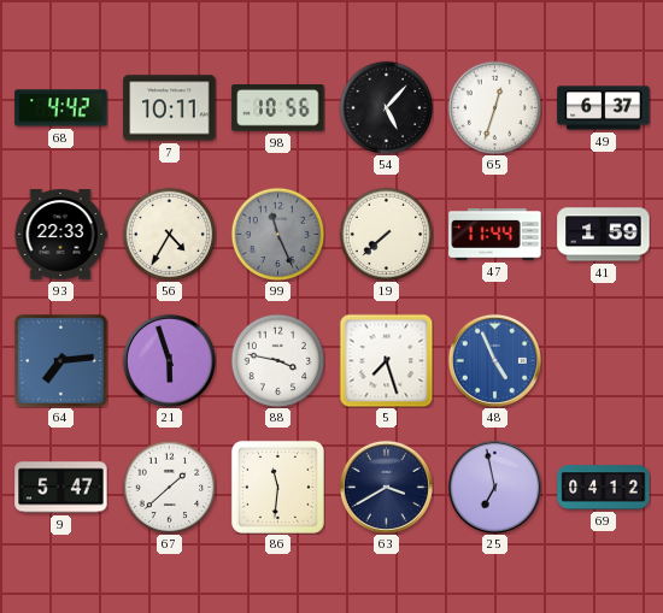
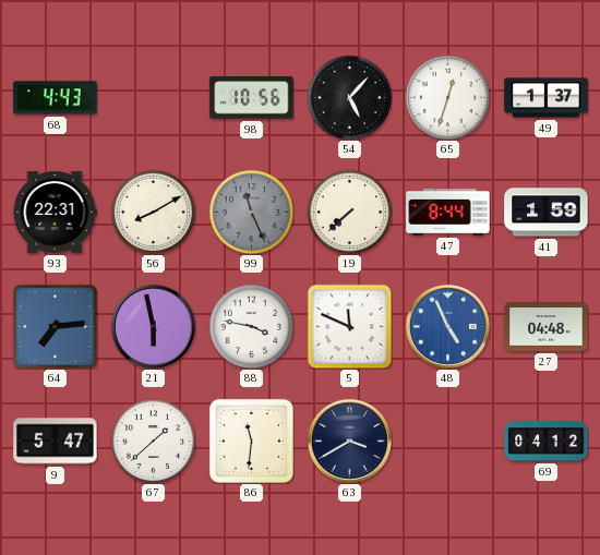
68: 4:42 -> 4:43
7: 10:11 -> none
49: 6:37 -> 1:37
93: 22:33 -> 22:31
56: 4:35 -> 8:10
47: 11:44 -> 8:44
21: 5:57 -> 5:58
5: 7:27 -> 11:49
27: none -> 04:48
25: 6:58 -> none
